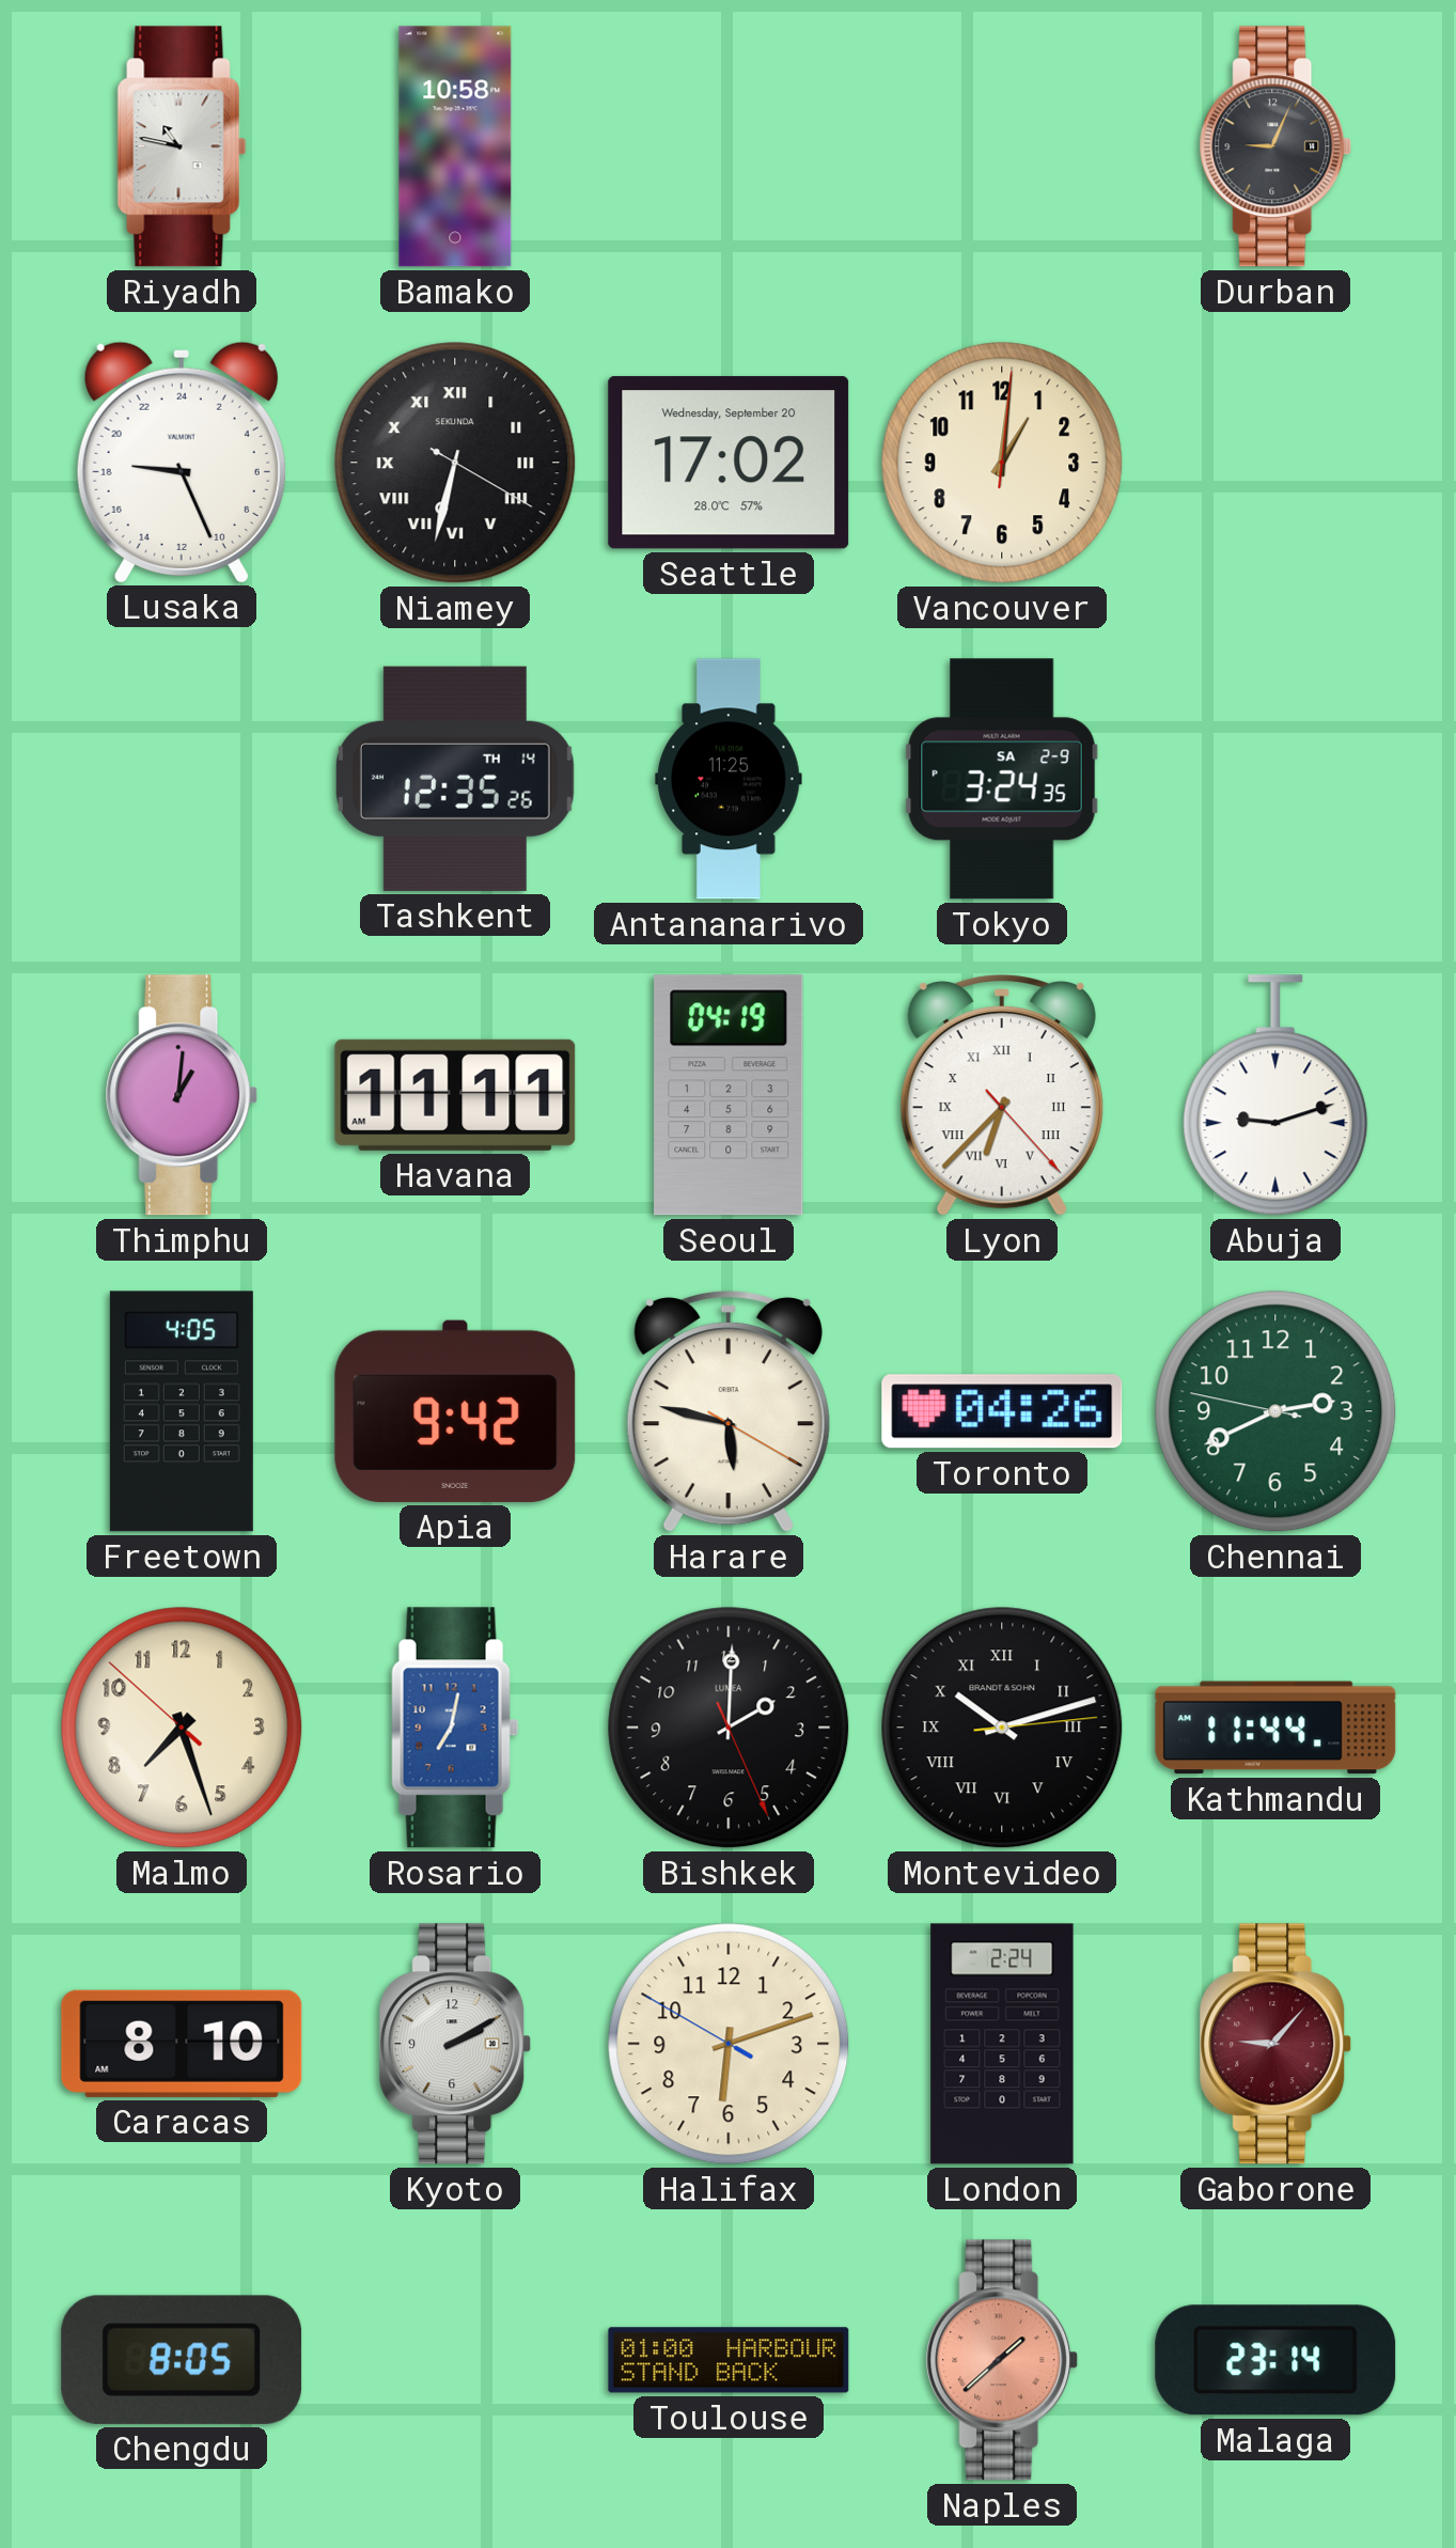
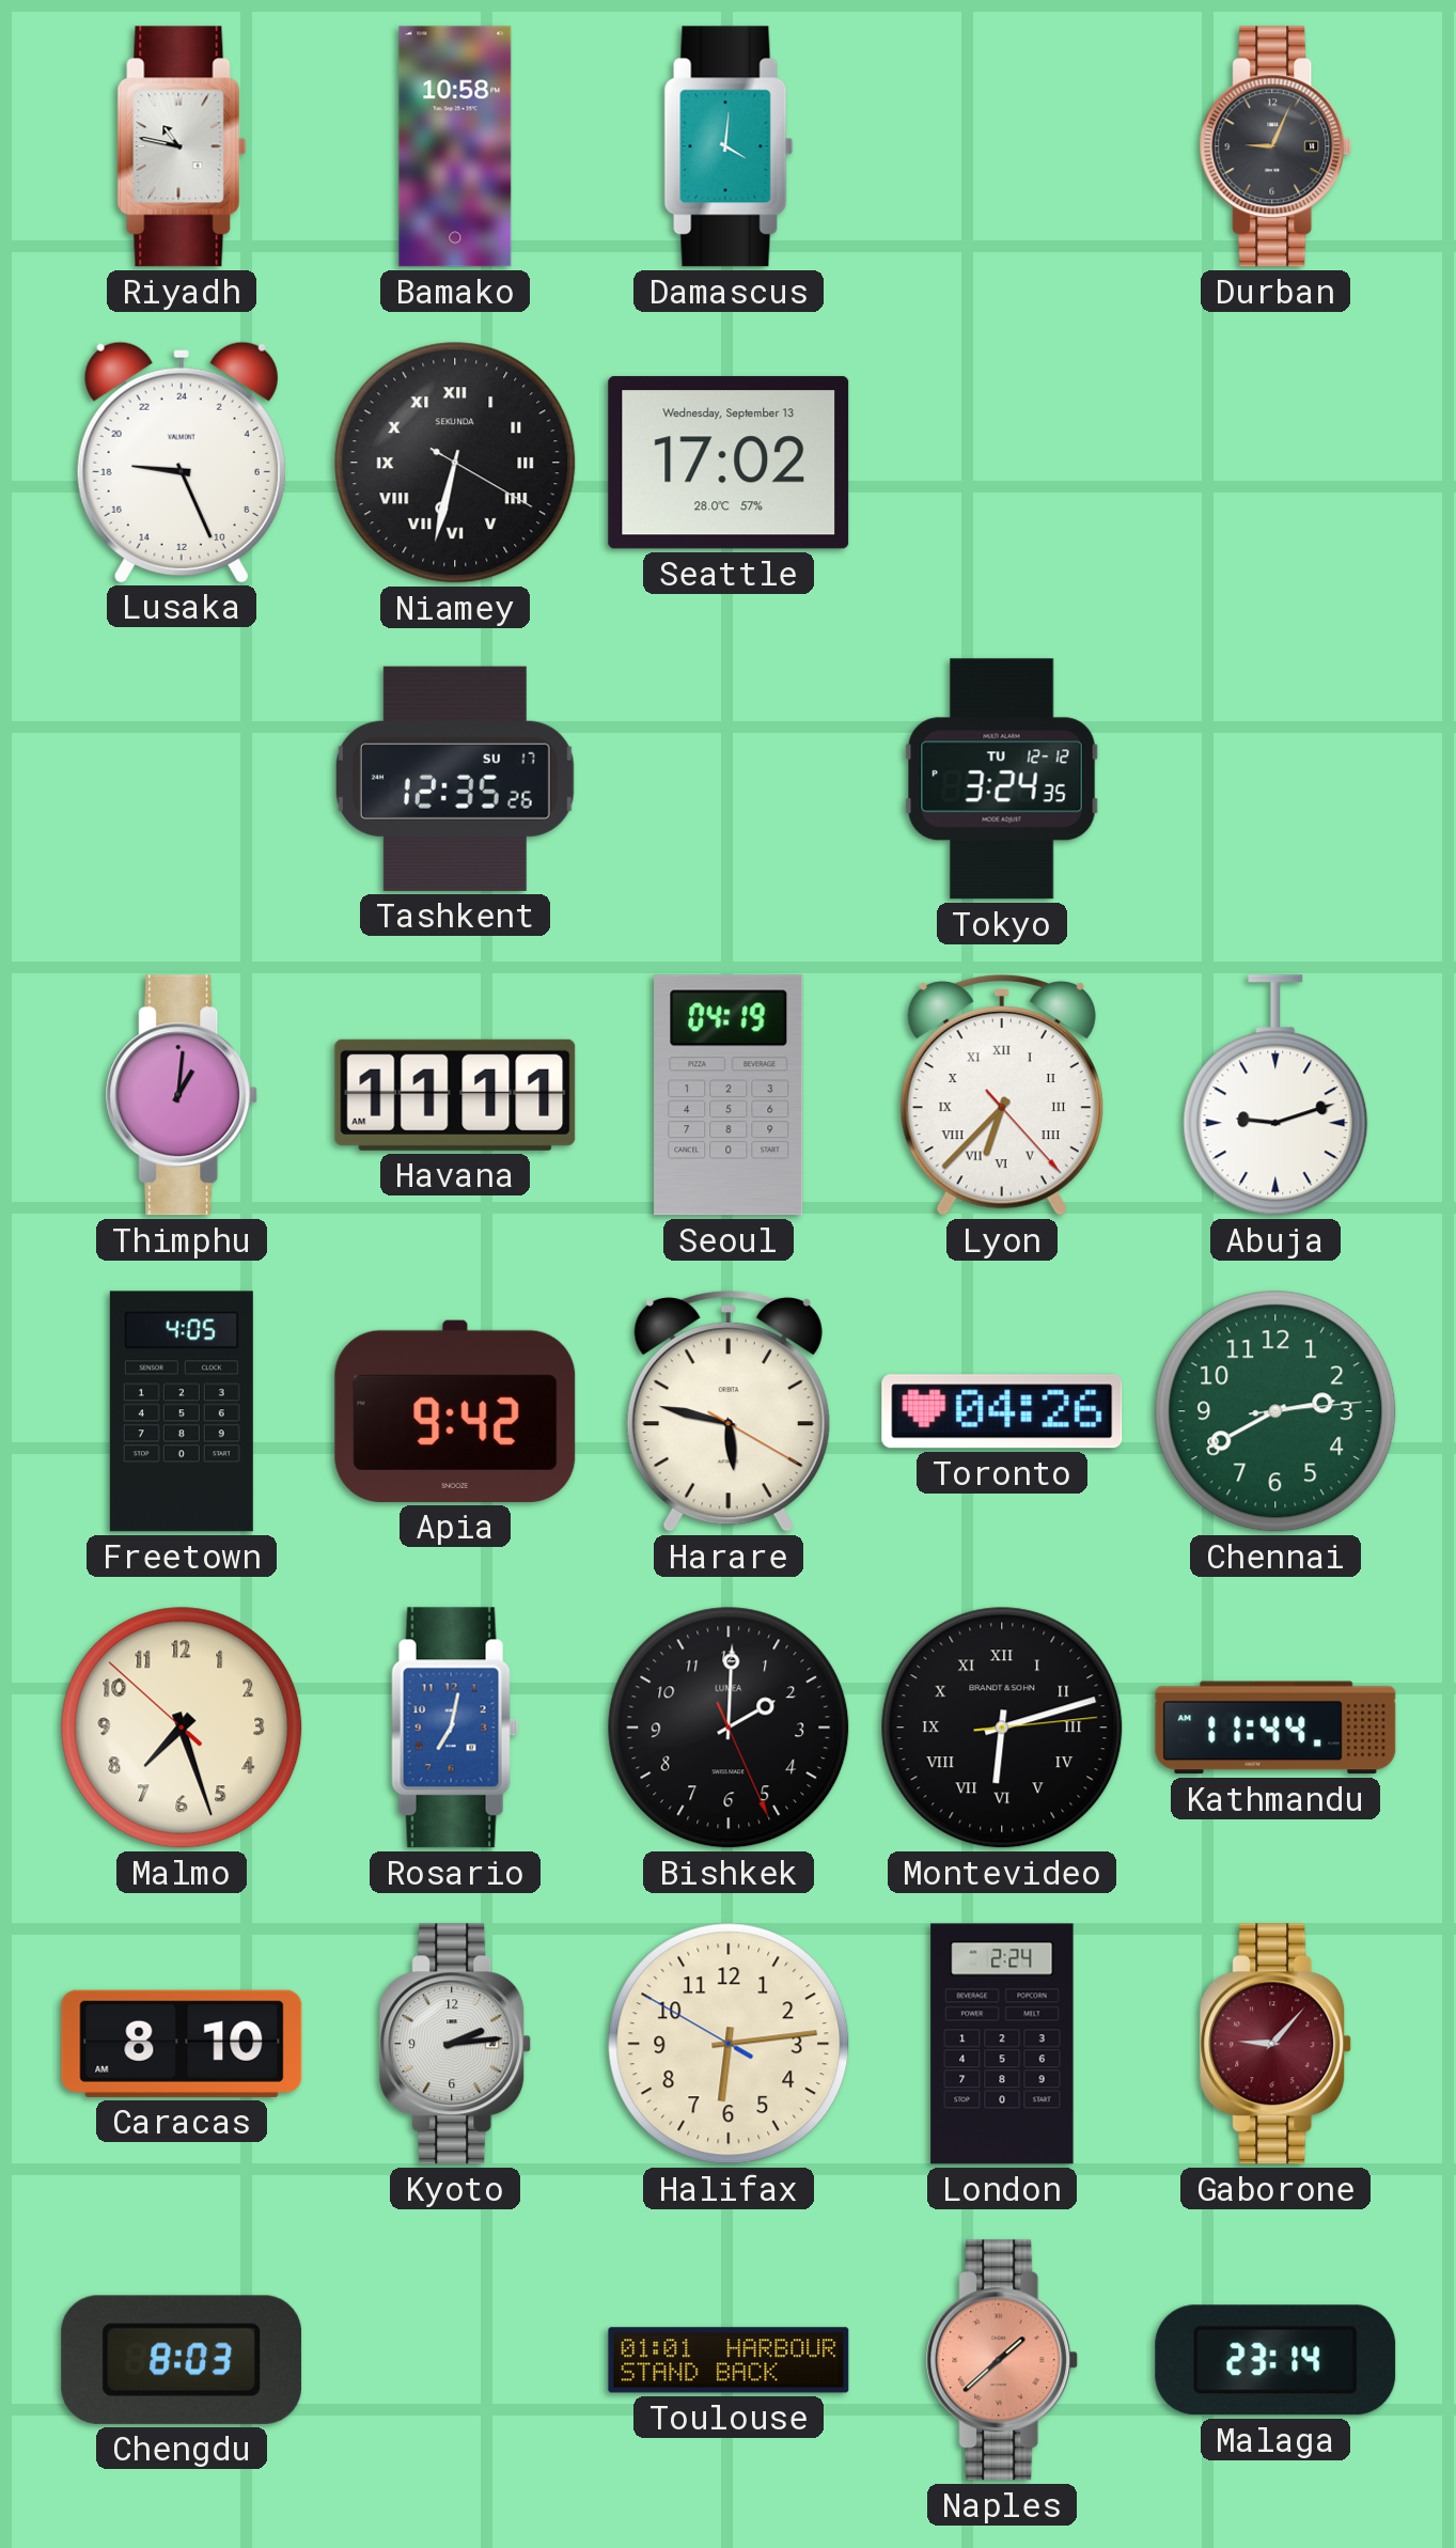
Damascus: none -> 4:01
Seattle date: Wednesday, September 20 -> Wednesday, September 13
Vancouver: 1:01 -> none
Tashkent date: TH 14 -> SU 17
Antananarivo: 11:25 -> none
Tokyo date: SA 2-9 -> TU 12-12
Chennai: 2:40:47 -> 2:40:14
Montevideo: 10:12 -> 6:12
Kyoto: 2:10 -> 2:14
Halifax: 6:11 -> 6:13
Chengdu: 8:05 -> 8:03
Toulouse: 01:00 -> 01:01
